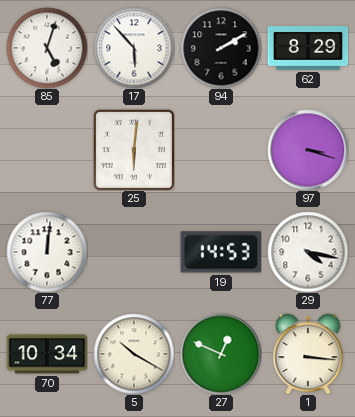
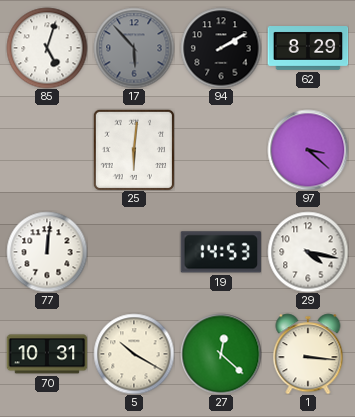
17 dial: white -> grey
97: 3:18 -> 3:22
70: 10:34 -> 10:31
27: 12:49 -> 12:22
